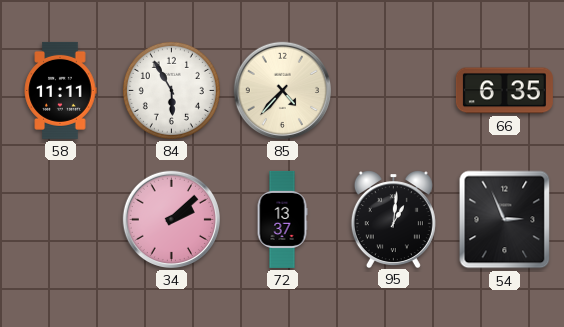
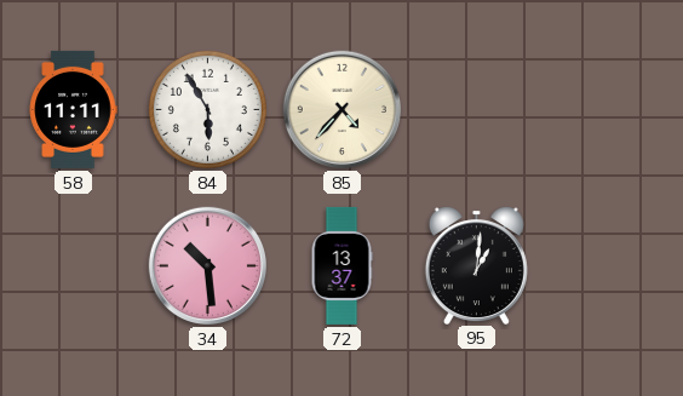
66: 6:35 -> none
34: 2:08 -> 10:29
54: 2:56 -> none
